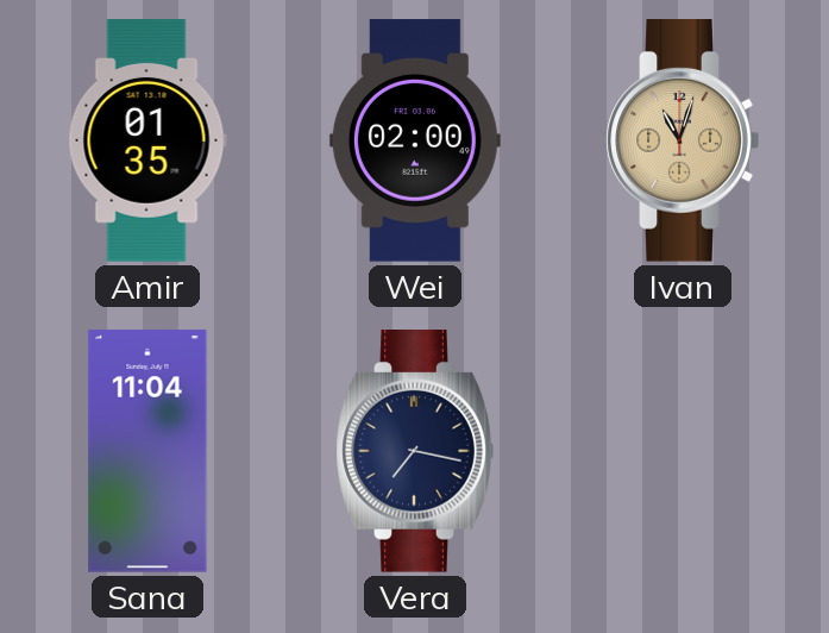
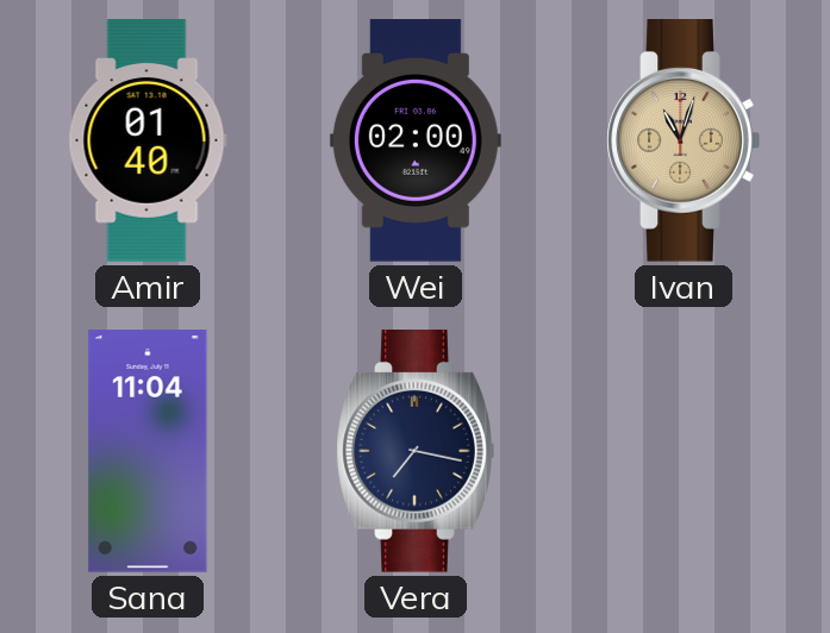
Amir: 01:35 -> 01:40
